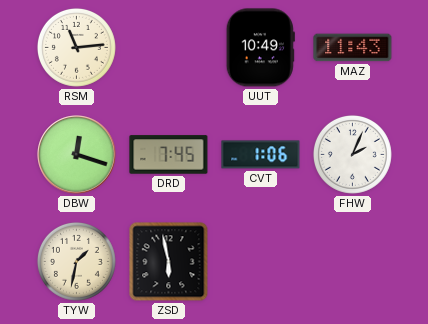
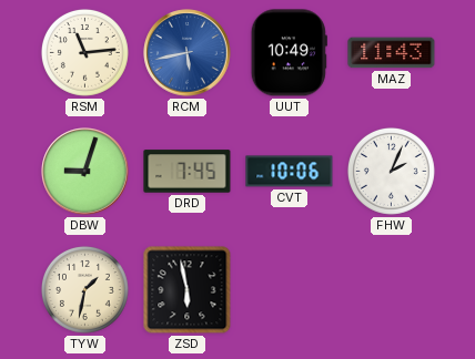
RCM: none -> 5:43
DBW: 12:18 -> 9:03
CVT: 1:06 -> 10:06
